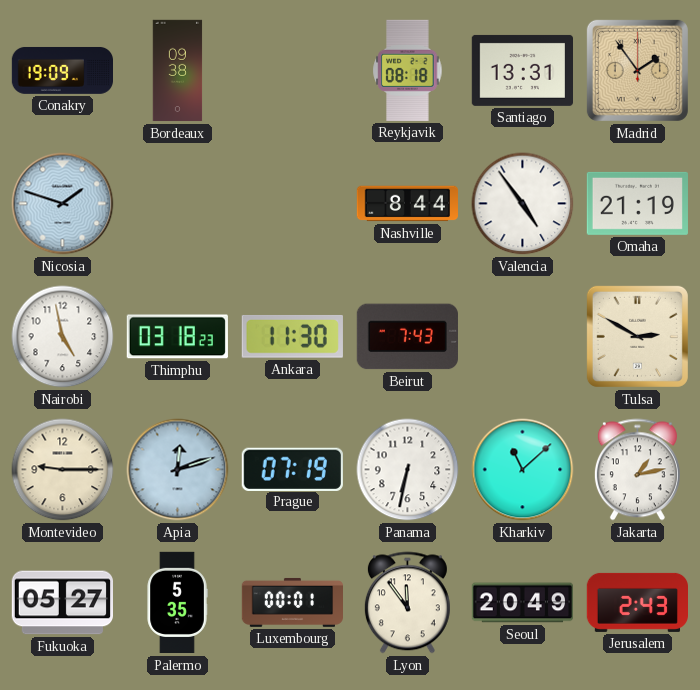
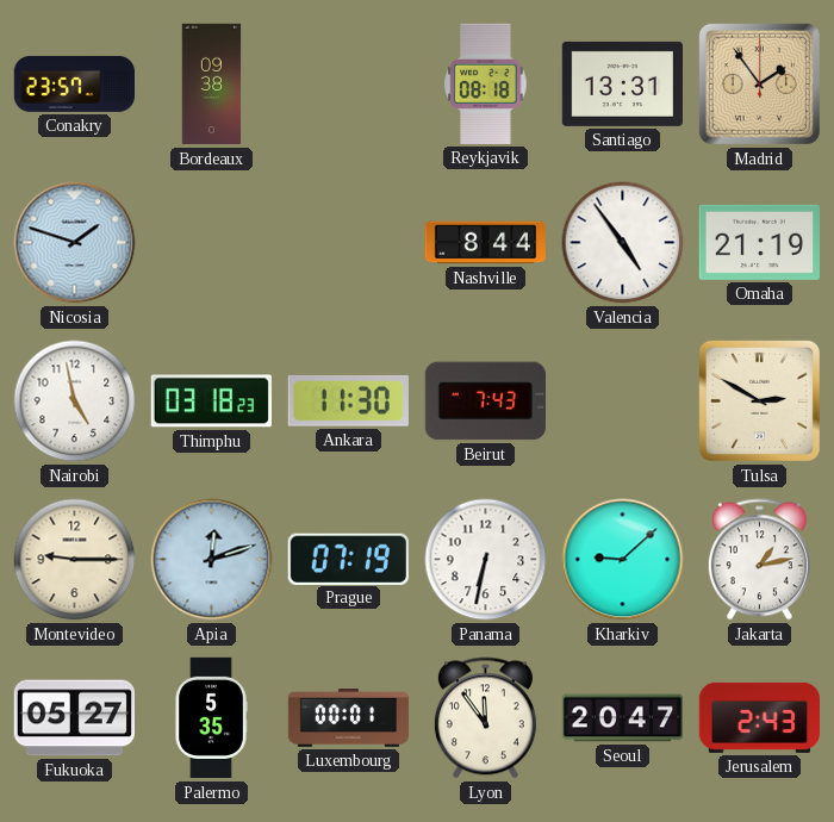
Conakry: 19:09 -> 23:57
Kharkiv: 11:08 -> 9:08
Seoul: 20:49 -> 20:47
